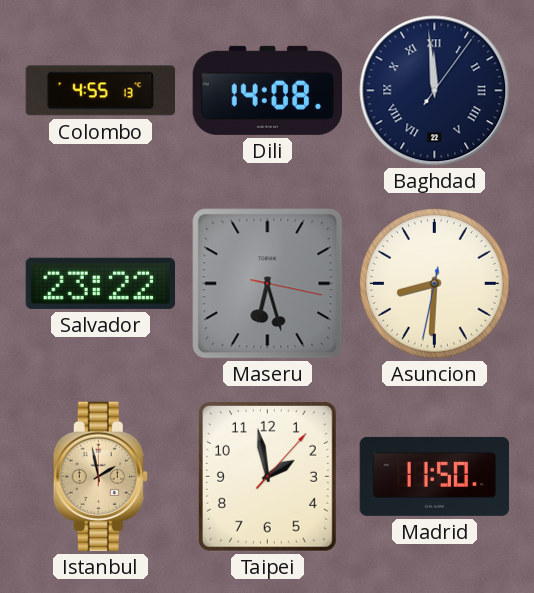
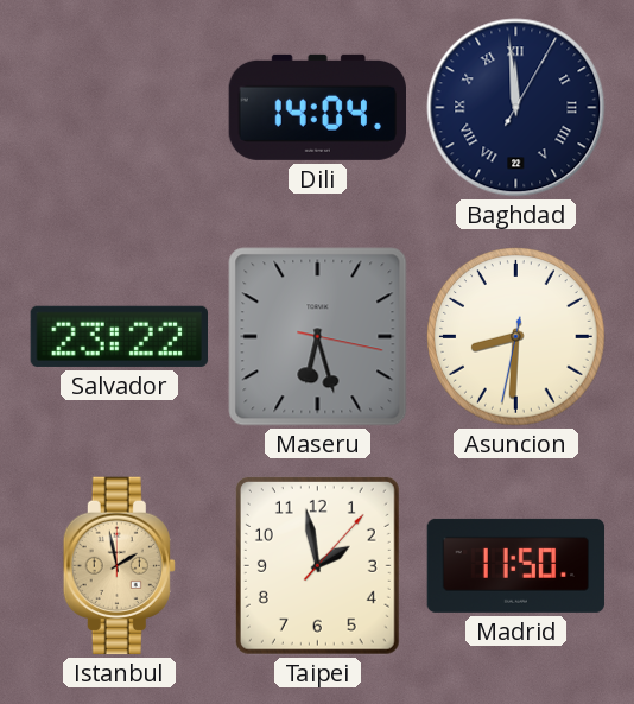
Colombo: 4:55 -> none
Dili: 14:08 -> 14:04
Baghdad: 11:59:06 -> 11:59:05
